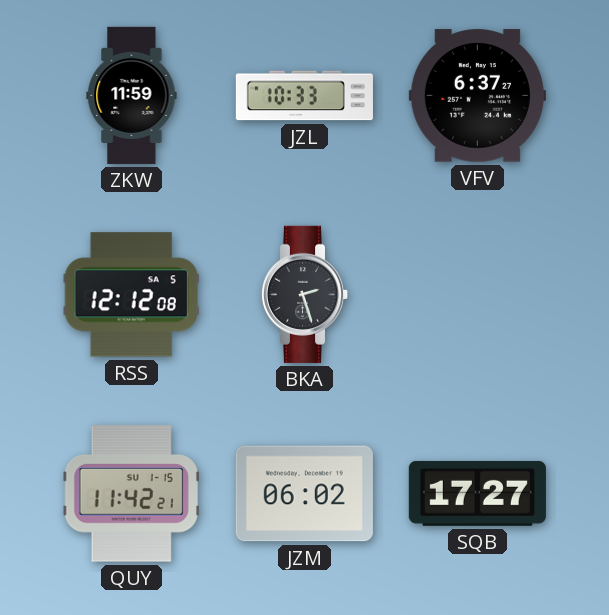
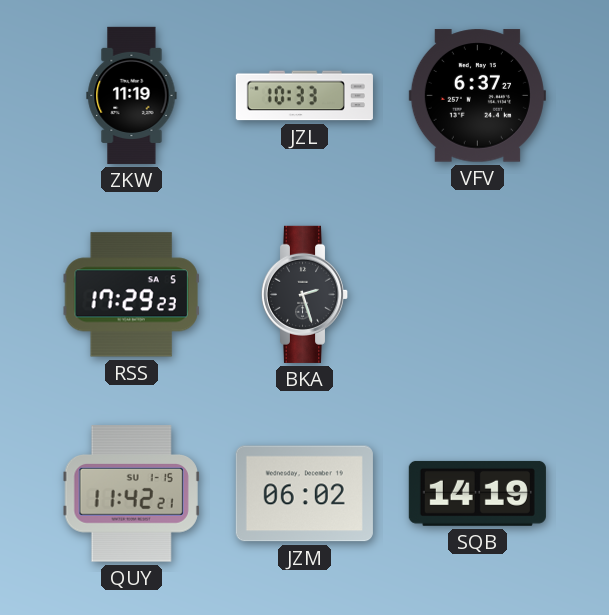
ZKW: 11:59 -> 11:19
RSS: 12:12 -> 17:29
SQB: 17:27 -> 14:19
